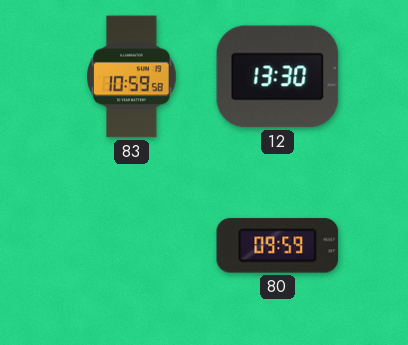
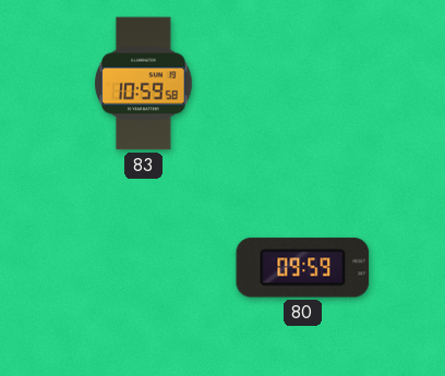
12: 13:30 -> none
